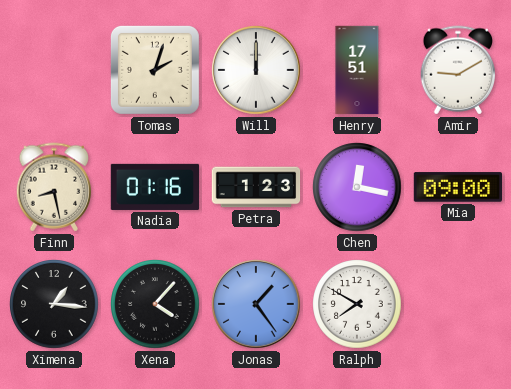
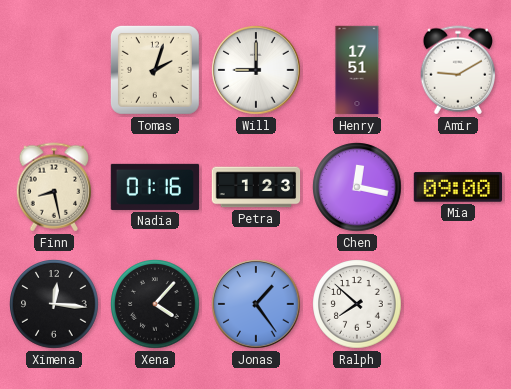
Will: 12:00 -> 9:00
Ximena: 1:16 -> 12:16
Ralph: 7:50 -> 7:52
